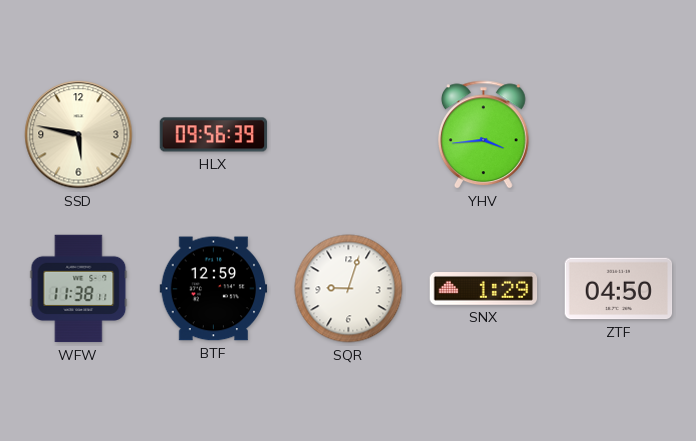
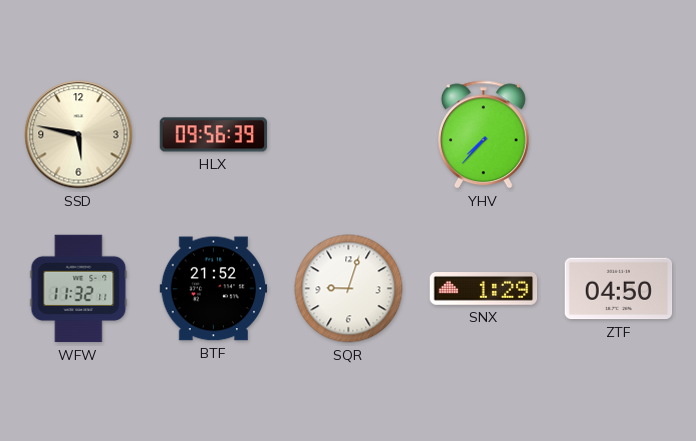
YHV: 3:44 -> 7:37
WFW: 11:38 -> 11:32
BTF: 12:59 -> 21:52
